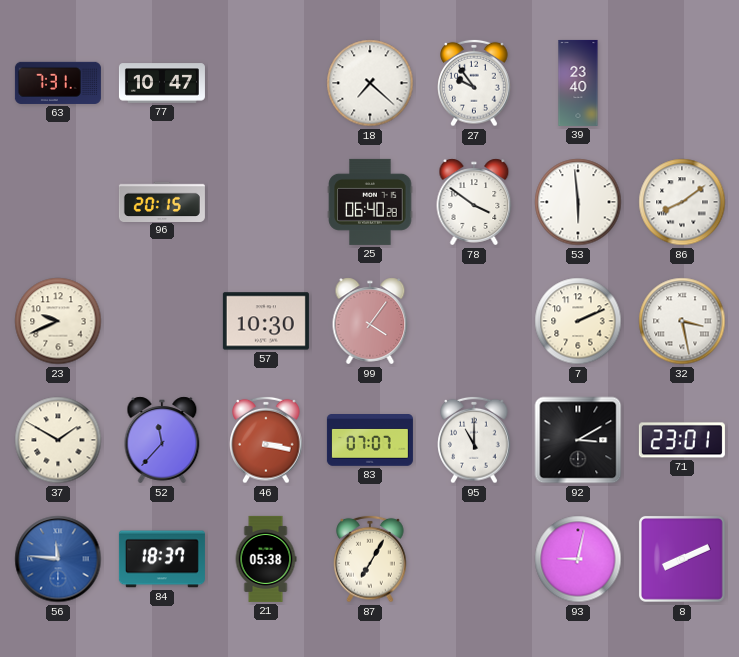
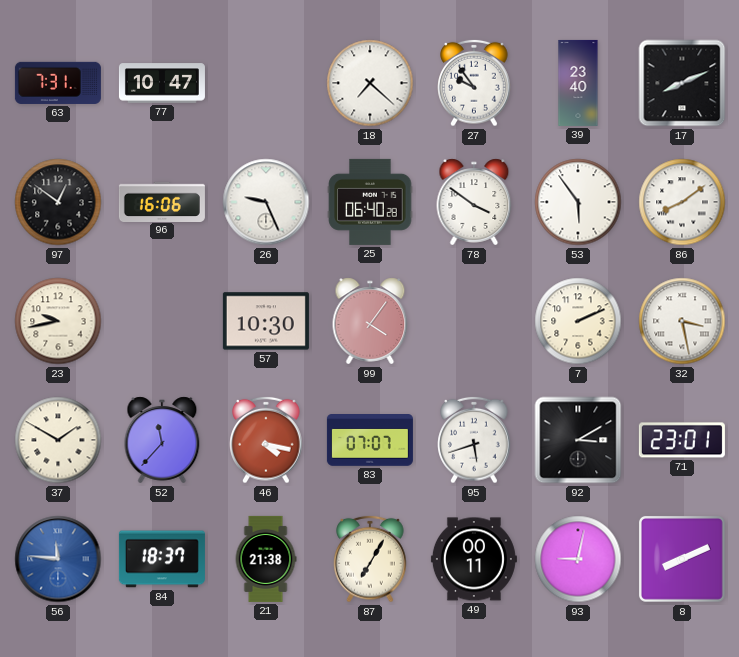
17: none -> 8:11
97: none -> 12:51
96: 20:15 -> 16:06
26: none -> 9:26
53: 5:59 -> 5:54
23: 9:41 -> 9:43
46: 3:17 -> 4:17
95: 11:00 -> 5:42
21: 05:38 -> 21:38
49: none -> 00:11
